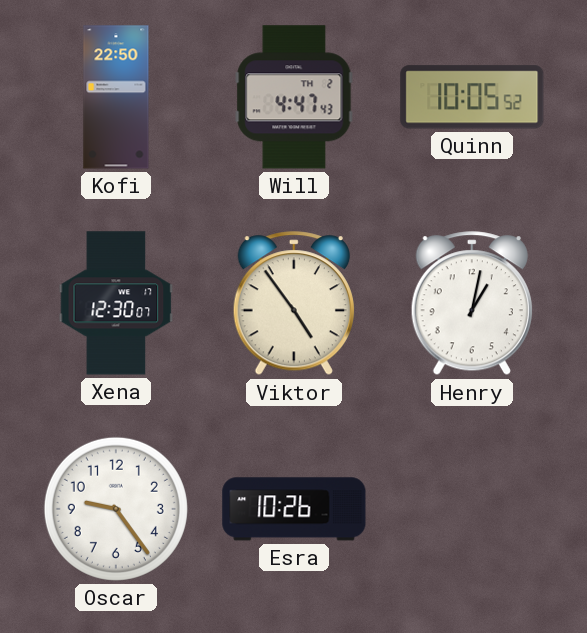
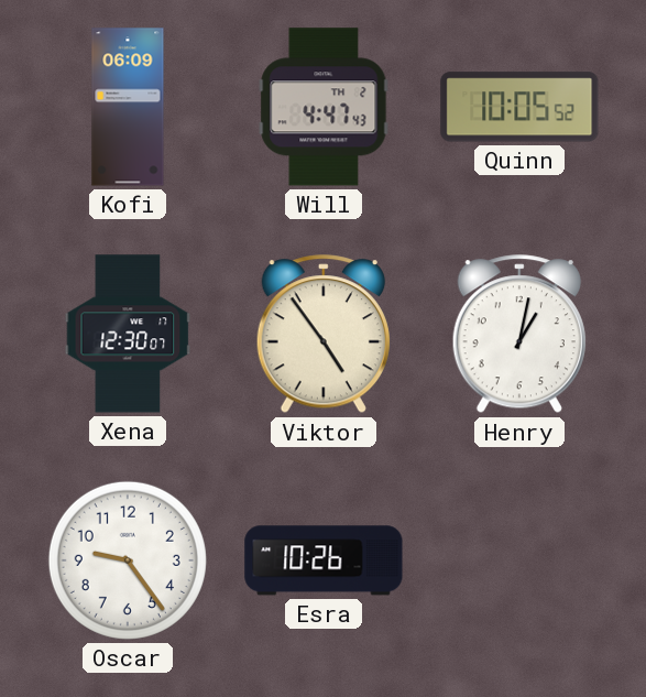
Kofi: 22:50 -> 06:09
